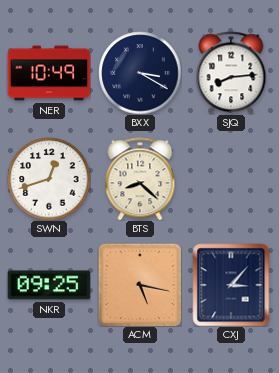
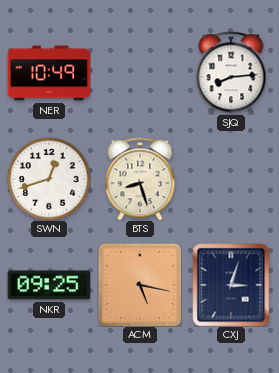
BXX: 3:20 -> none
BTS: 8:22 -> 8:27
CXJ: 3:07 -> 3:03
